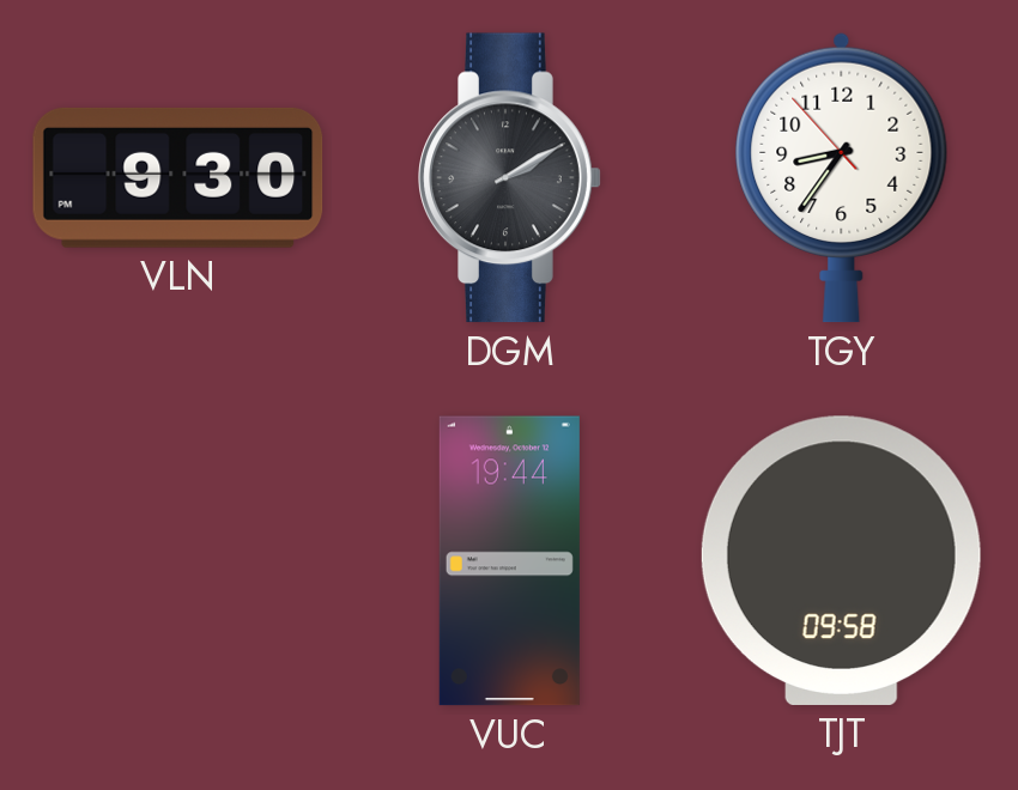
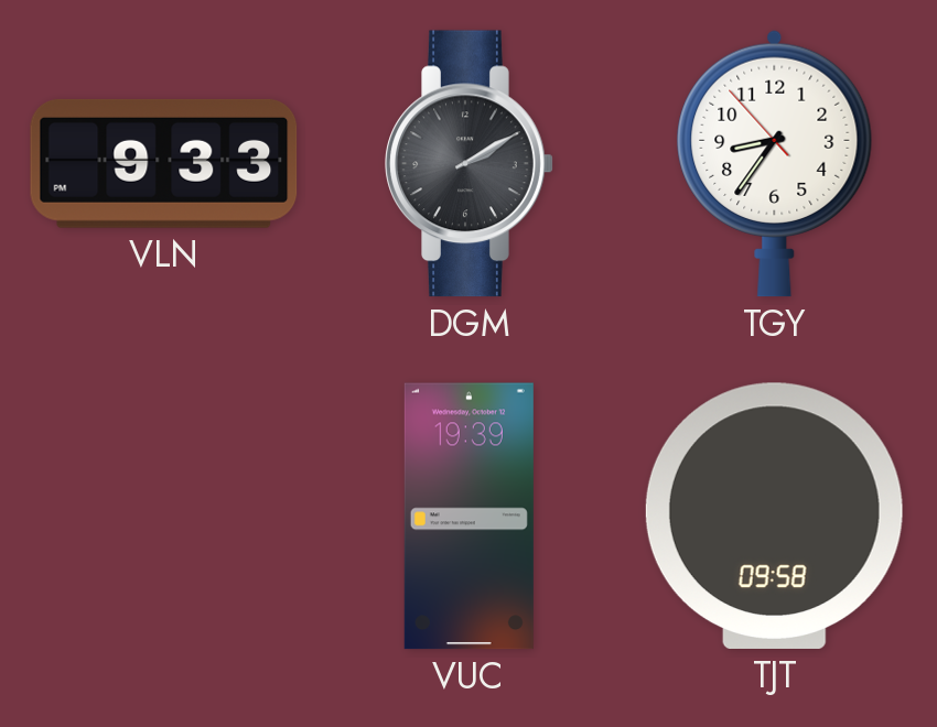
VLN: 9:30 -> 9:33
VUC: 19:44 -> 19:39
